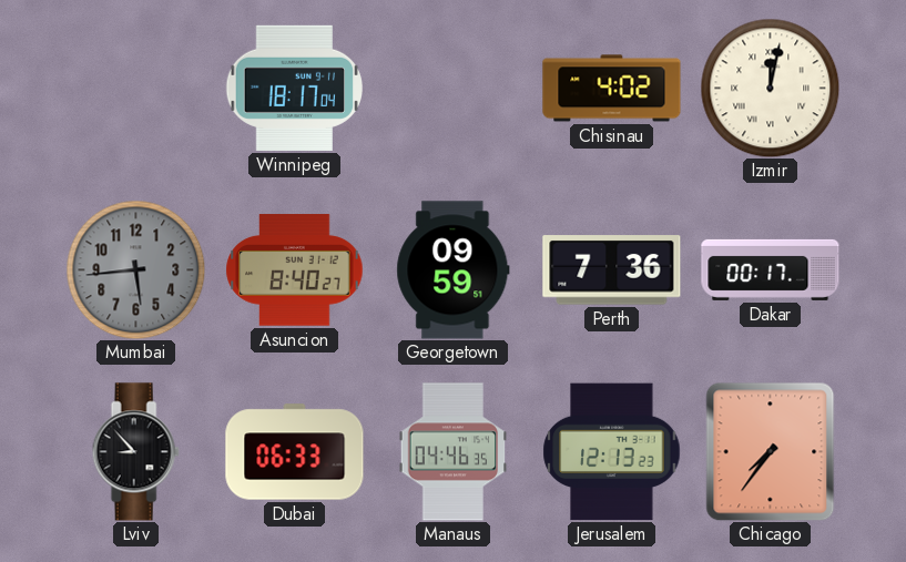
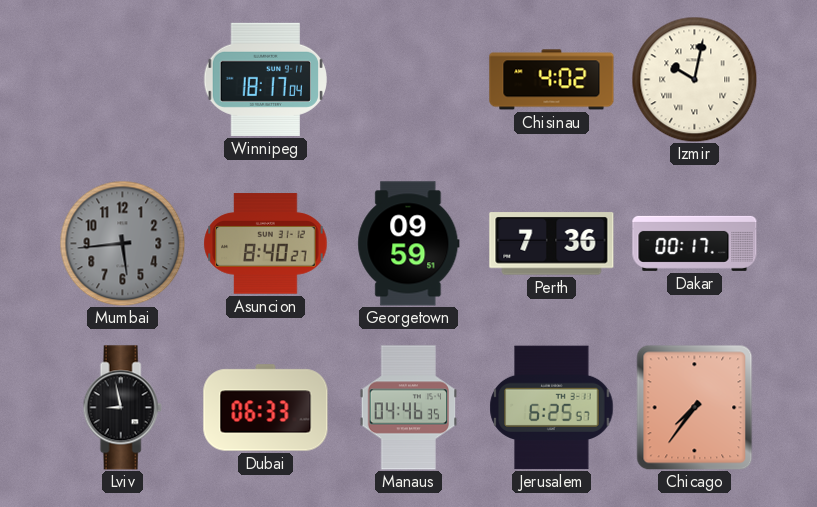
Izmir: 12:02 -> 10:02
Lviv: 8:53 -> 8:58
Jerusalem: 12:13 -> 6:25
